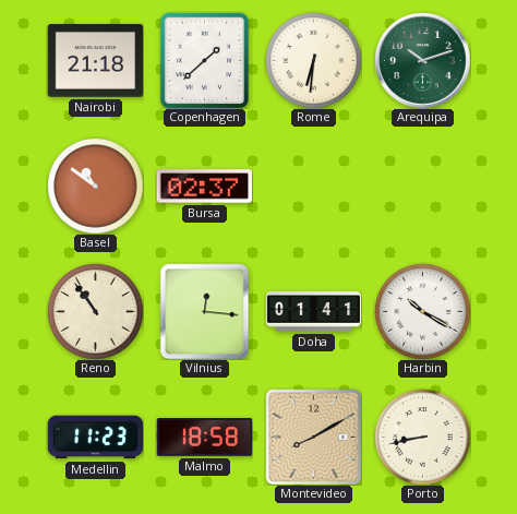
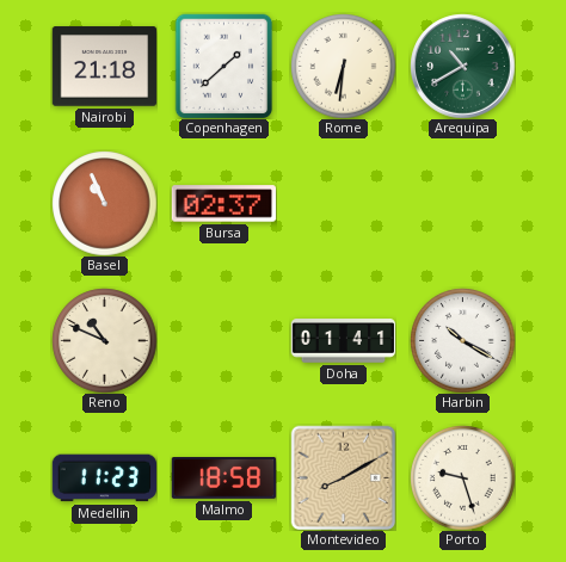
Arequipa: 10:12 -> 10:40
Basel: 10:51 -> 10:56
Reno: 10:54 -> 10:49
Vilnius: 12:16 -> none
Porto: 8:43 -> 9:27
